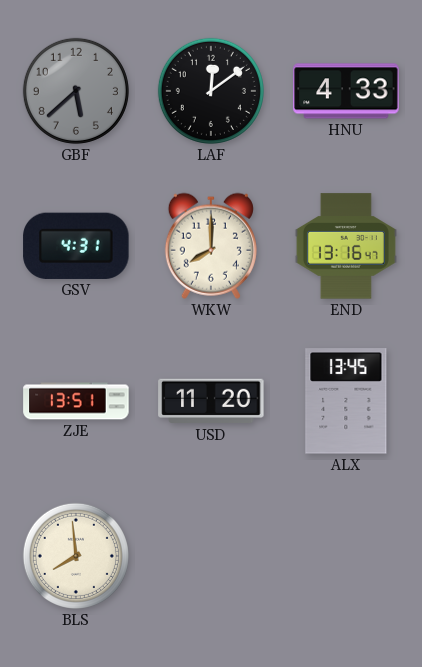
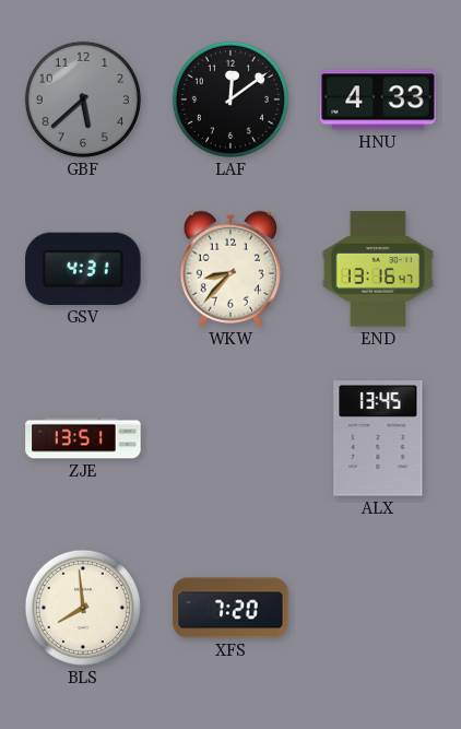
WKW: 8:00 -> 8:37
USD: 11:20 -> none
XFS: none -> 7:20
